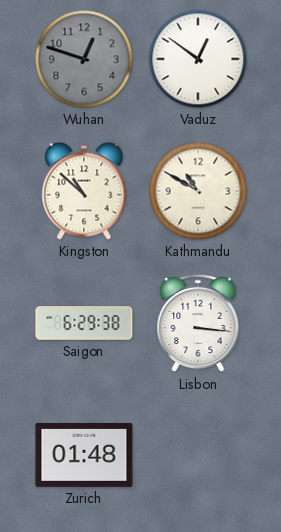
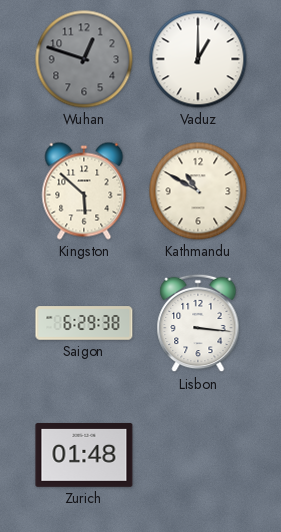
Vaduz: 12:51 -> 1:00
Kingston: 10:52 -> 5:52
